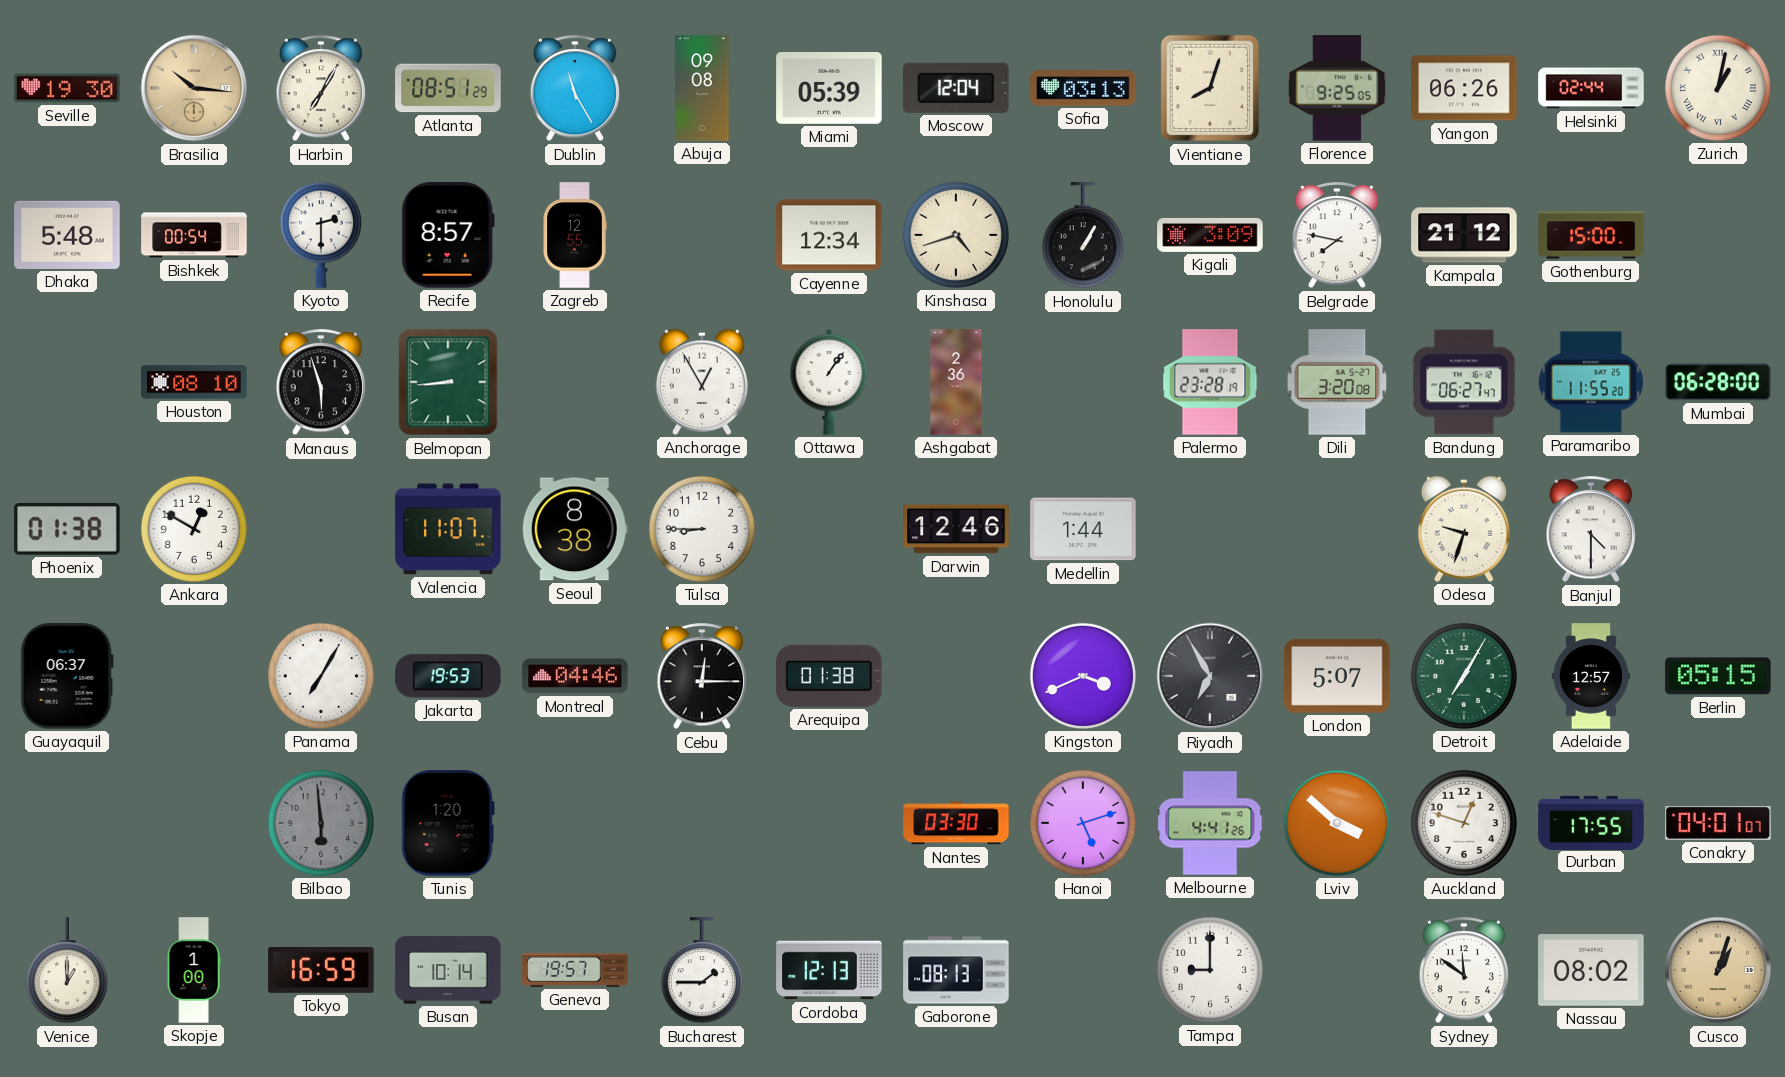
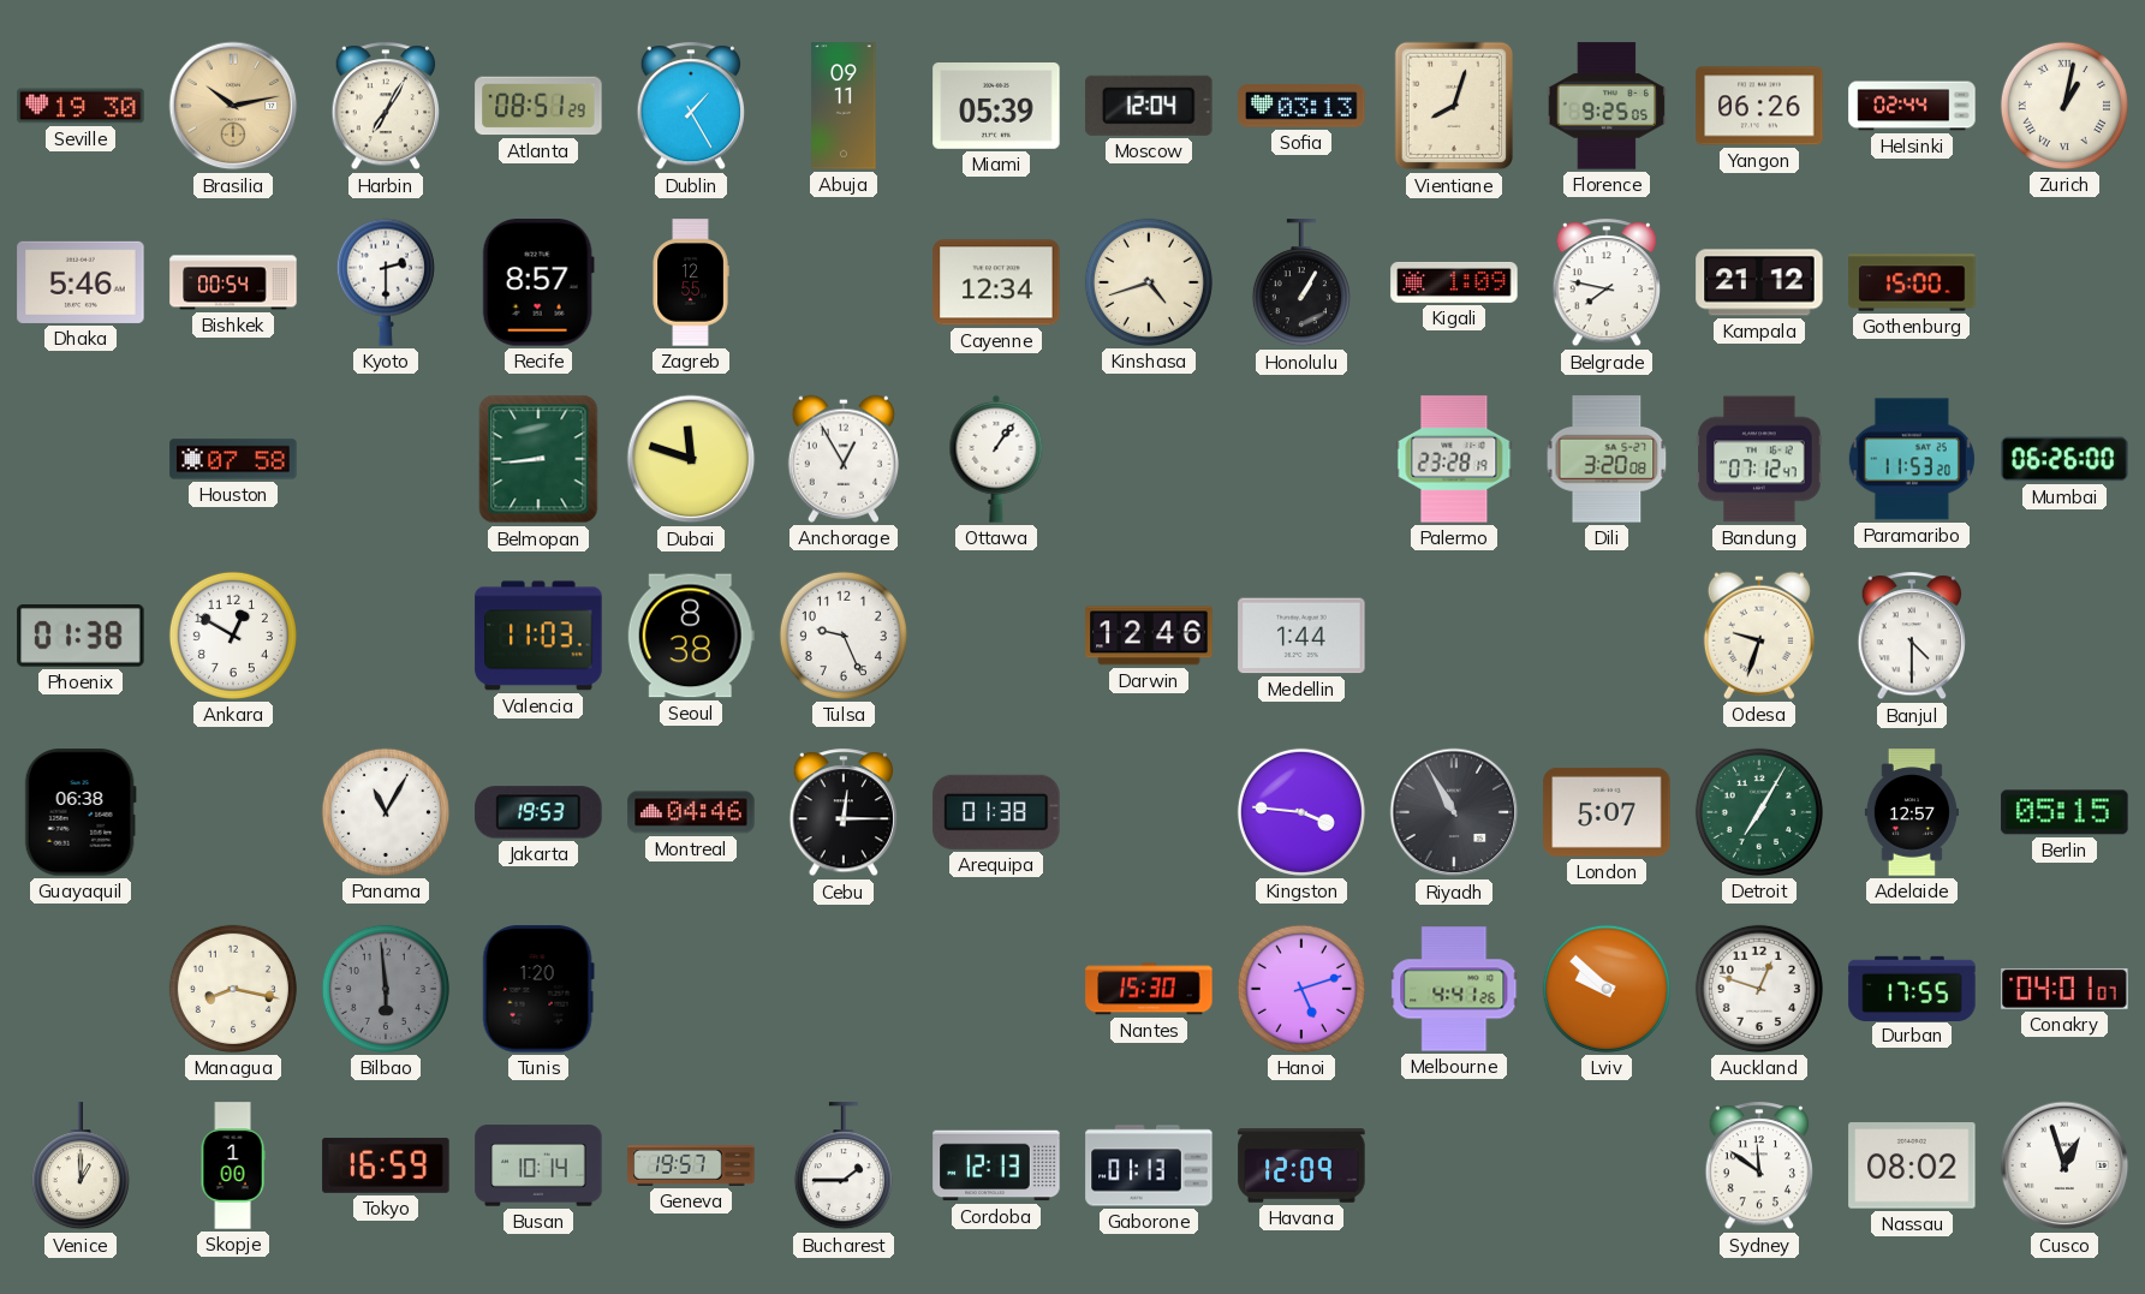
Brasilia: 10:16 -> 10:13
Dublin: 11:25 -> 1:25
Abuja: 09:08 -> 09:11
Dhaka: 5:48 -> 5:46
Kigali: 3:09 -> 1:09
Houston: 08:10 -> 07:58
Manaus: 5:57 -> none
Dubai: none -> 11:48
Ashgabat: 2:36 -> none
Bandung: 06:27 -> 07:12
Paramaribo: 11:55 -> 11:53
Mumbai: 06:28 -> 06:26
Valencia: 11:07 -> 11:03
Tulsa: 8:45 -> 9:26
Guayaquil: 06:37 -> 06:38
Panama: 7:05 -> 11:05
Kingston: 3:41 -> 3:46
Riyadh: 6:55 -> 10:55
Managua: none -> 8:17
Nantes: 03:30 -> 15:30
Lviv: 3:52 -> 9:52
Gaborone: 08:13 -> 01:13
Havana: none -> 12:09
Tampa: 9:00 -> none
Cusco: 1:03 -> 12:57
Cusco dial: champagne -> white
